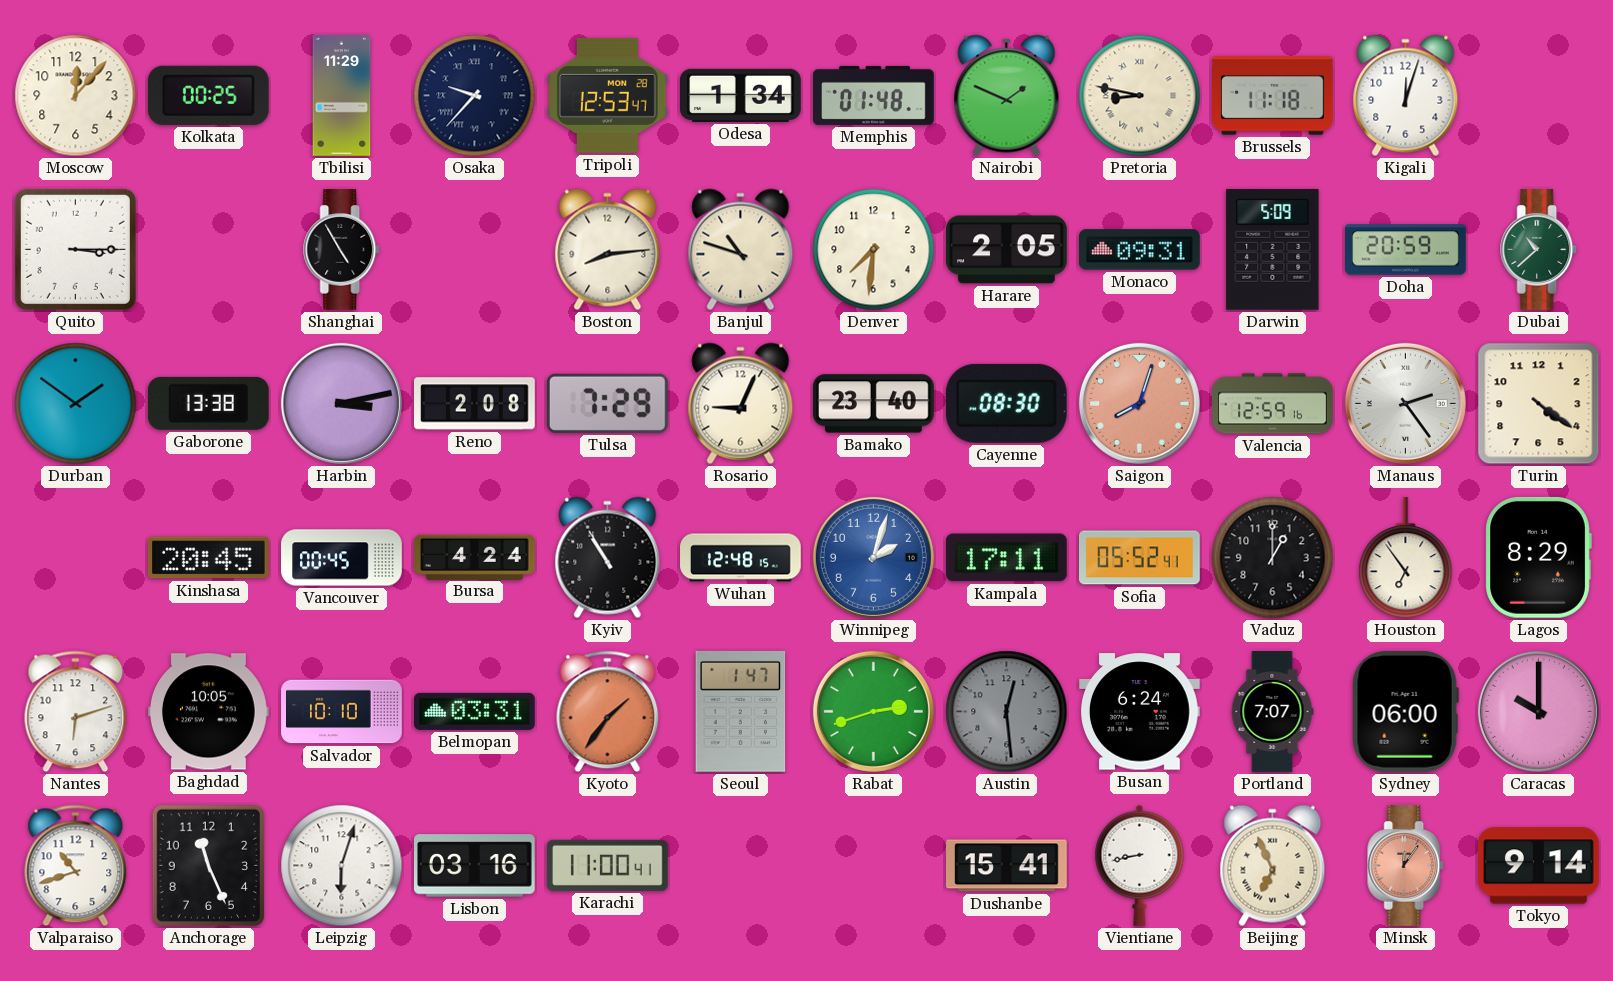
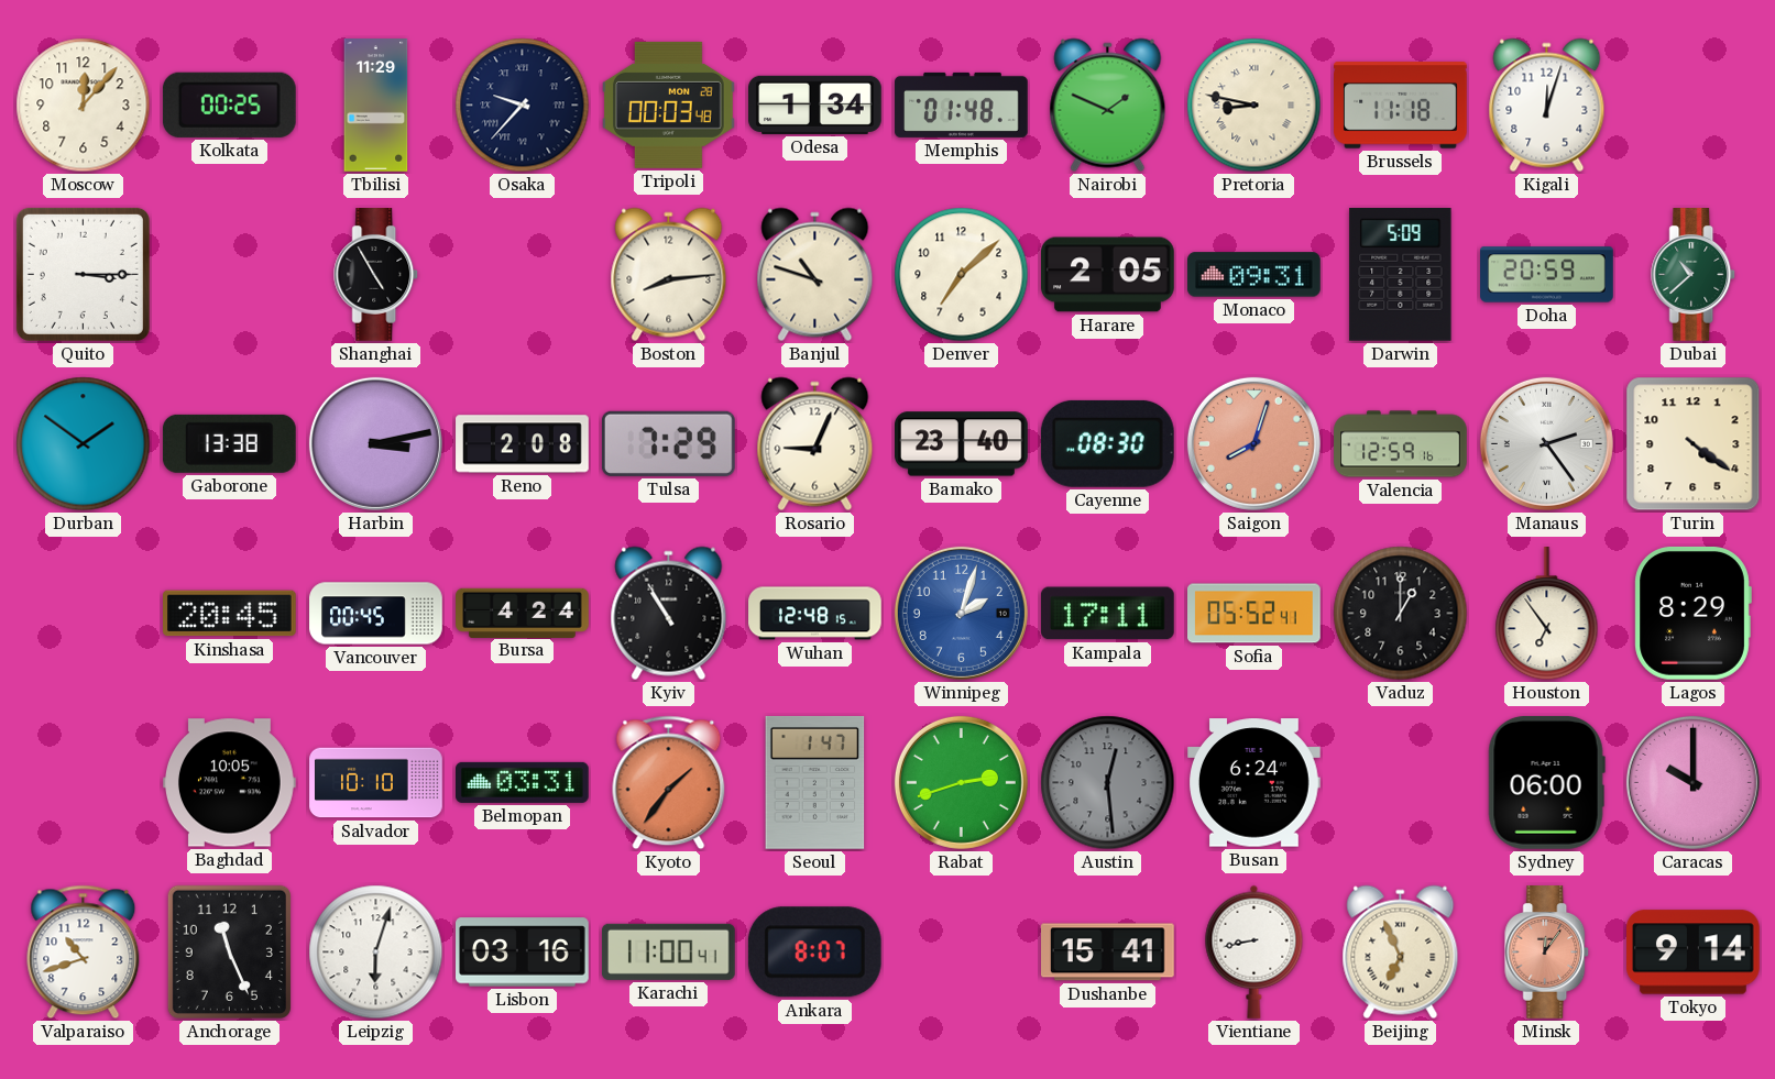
Tripoli: 12:53 -> 00:03
Denver: 7:31 -> 7:08
Nantes: 6:12 -> none
Portland: 7:07 -> none
Ankara: none -> 8:07
